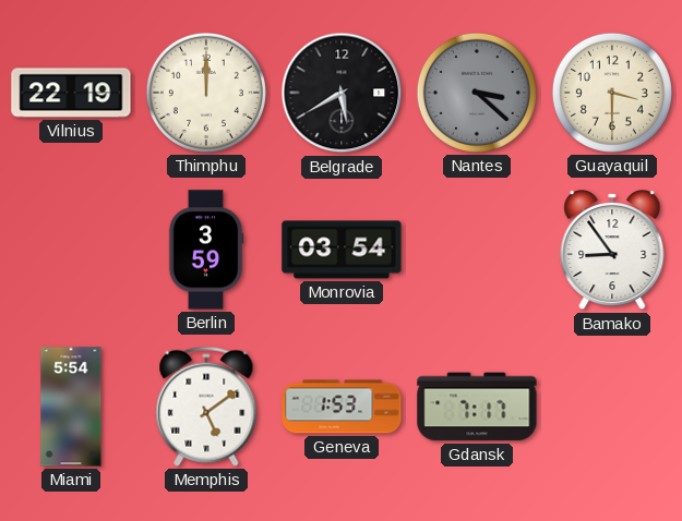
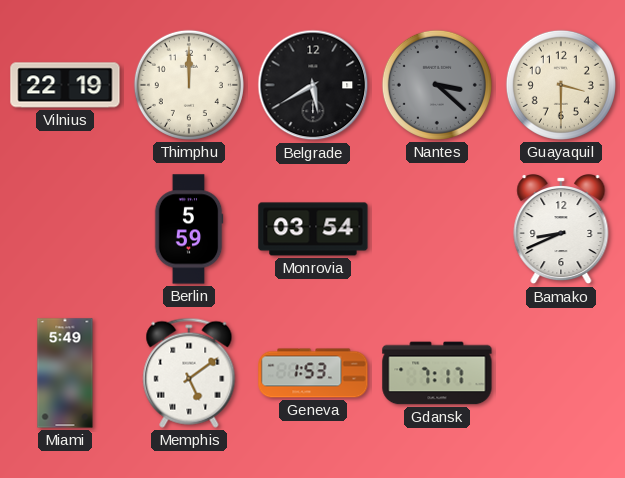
Berlin: 3:59 -> 5:59
Bamako: 8:54 -> 8:41
Miami: 5:54 -> 5:49
